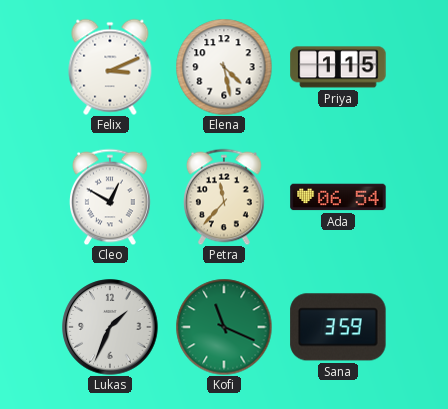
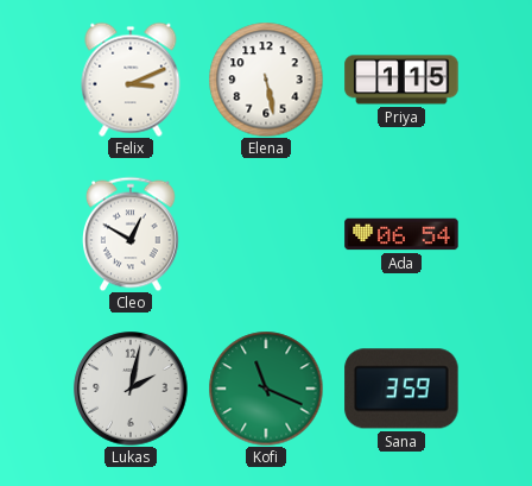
Elena: 4:28 -> 5:28
Petra: 11:37 -> none
Lukas: 1:34 -> 2:02
